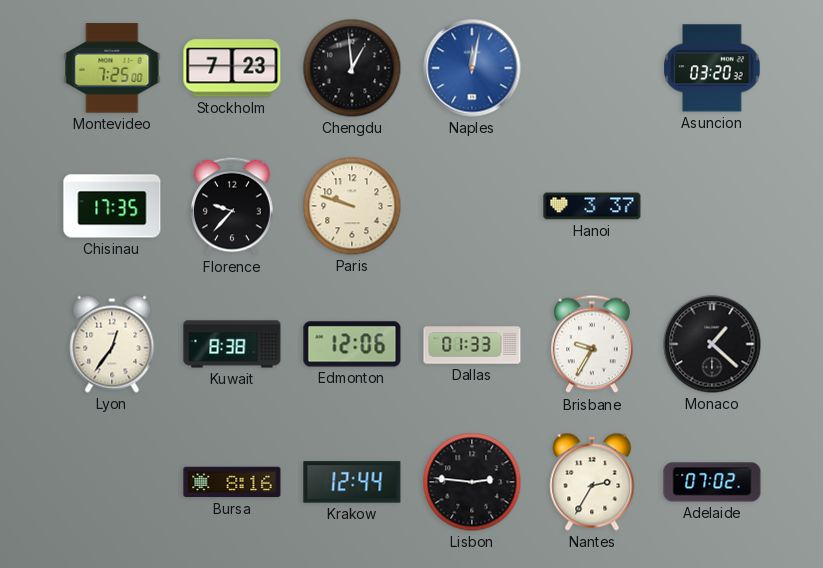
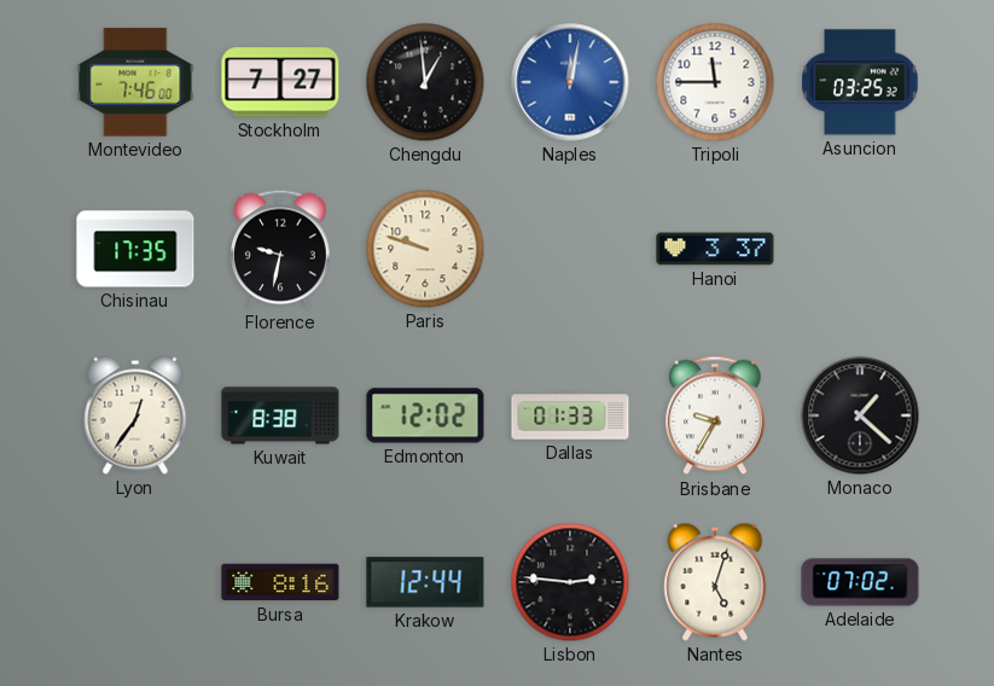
Montevideo: 7:25 -> 7:46
Stockholm: 7:23 -> 7:27
Tripoli: none -> 11:45
Asuncion: 03:20 -> 03:25
Florence: 9:37 -> 9:32
Edmonton: 12:06 -> 12:02
Nantes: 2:35 -> 5:03
